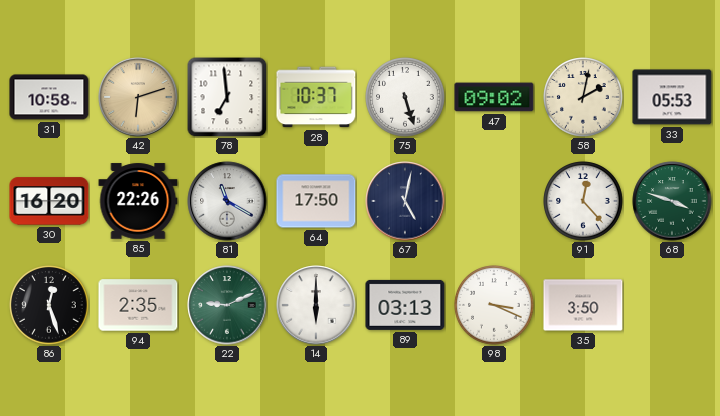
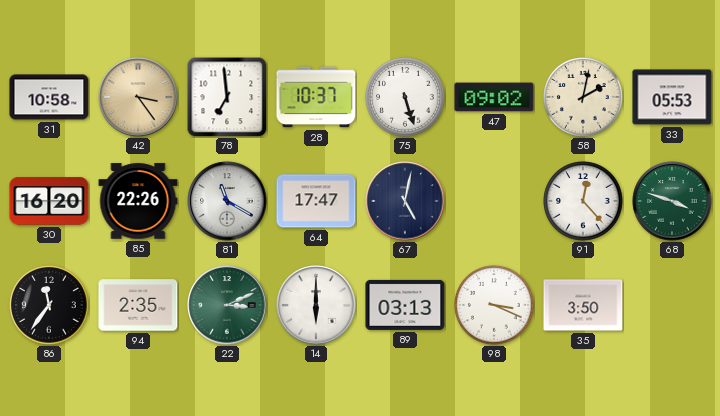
42: 6:12 -> 3:24
64: 17:50 -> 17:47
86: 12:27 -> 11:36
22: 9:11 -> 3:11
